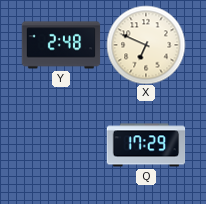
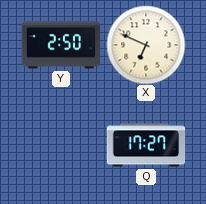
Y: 2:48 -> 2:50
Q: 17:29 -> 17:27
